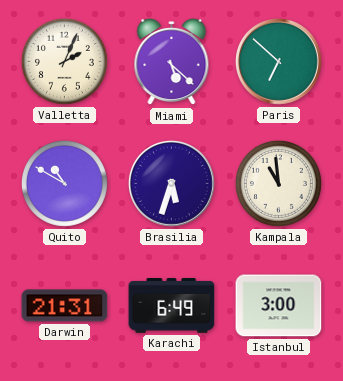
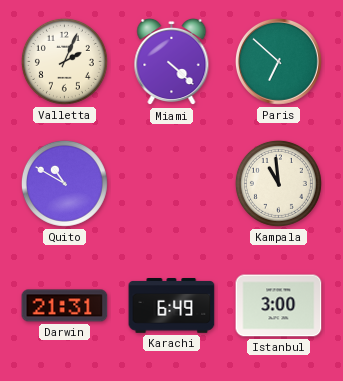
Miami: 5:22 -> 4:22
Brasilia: 5:33 -> none
